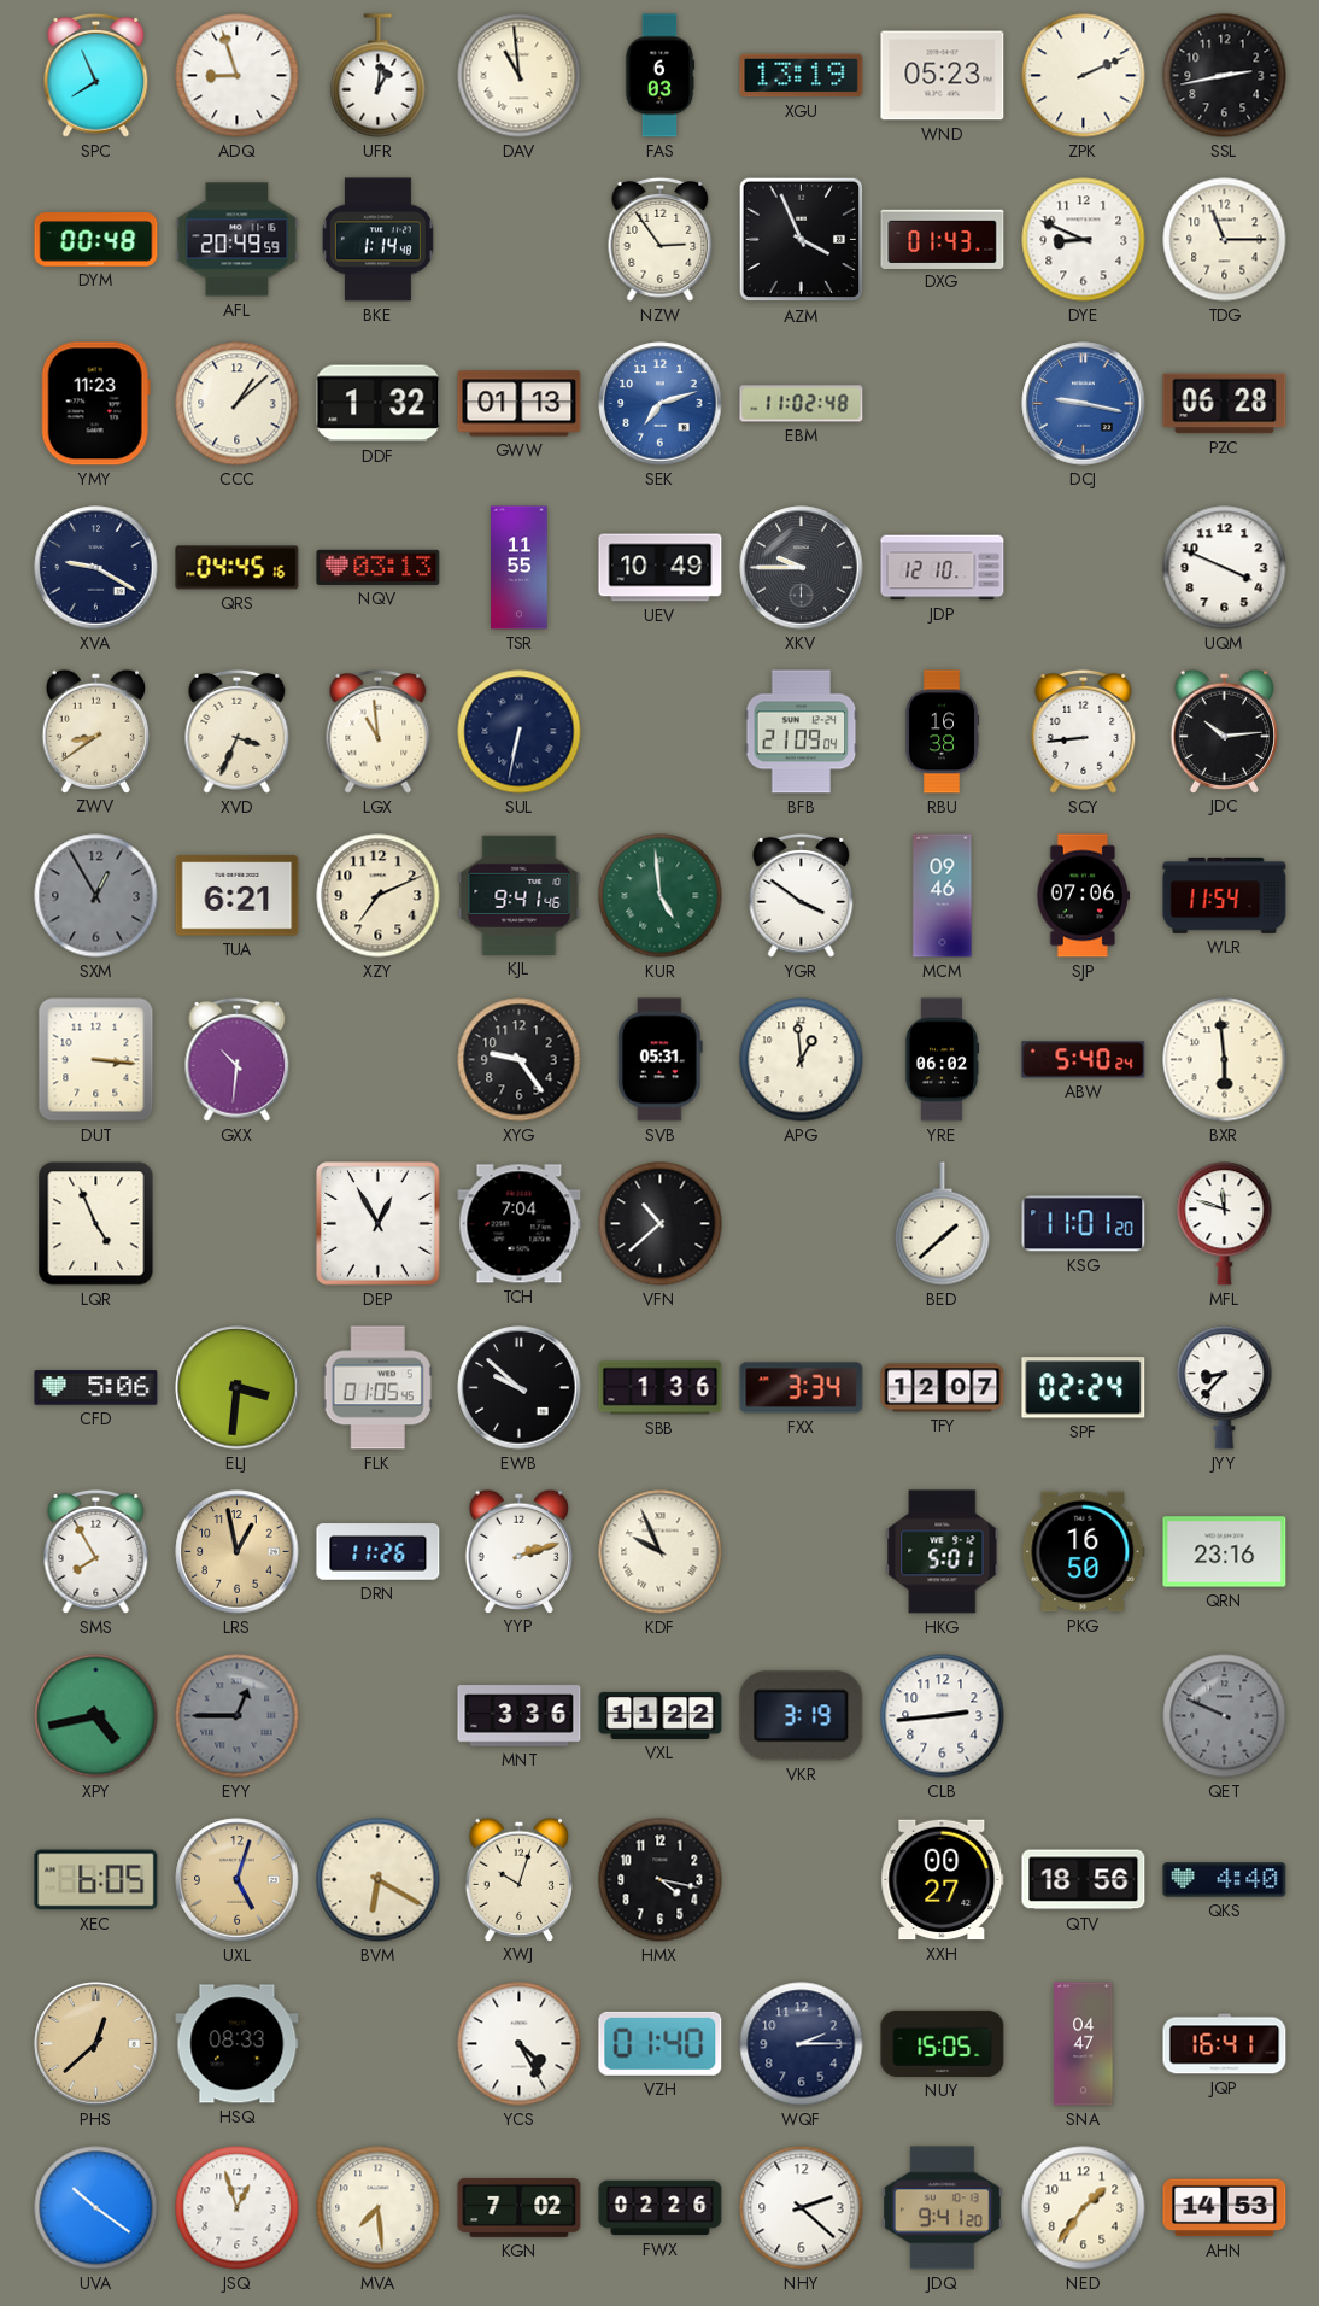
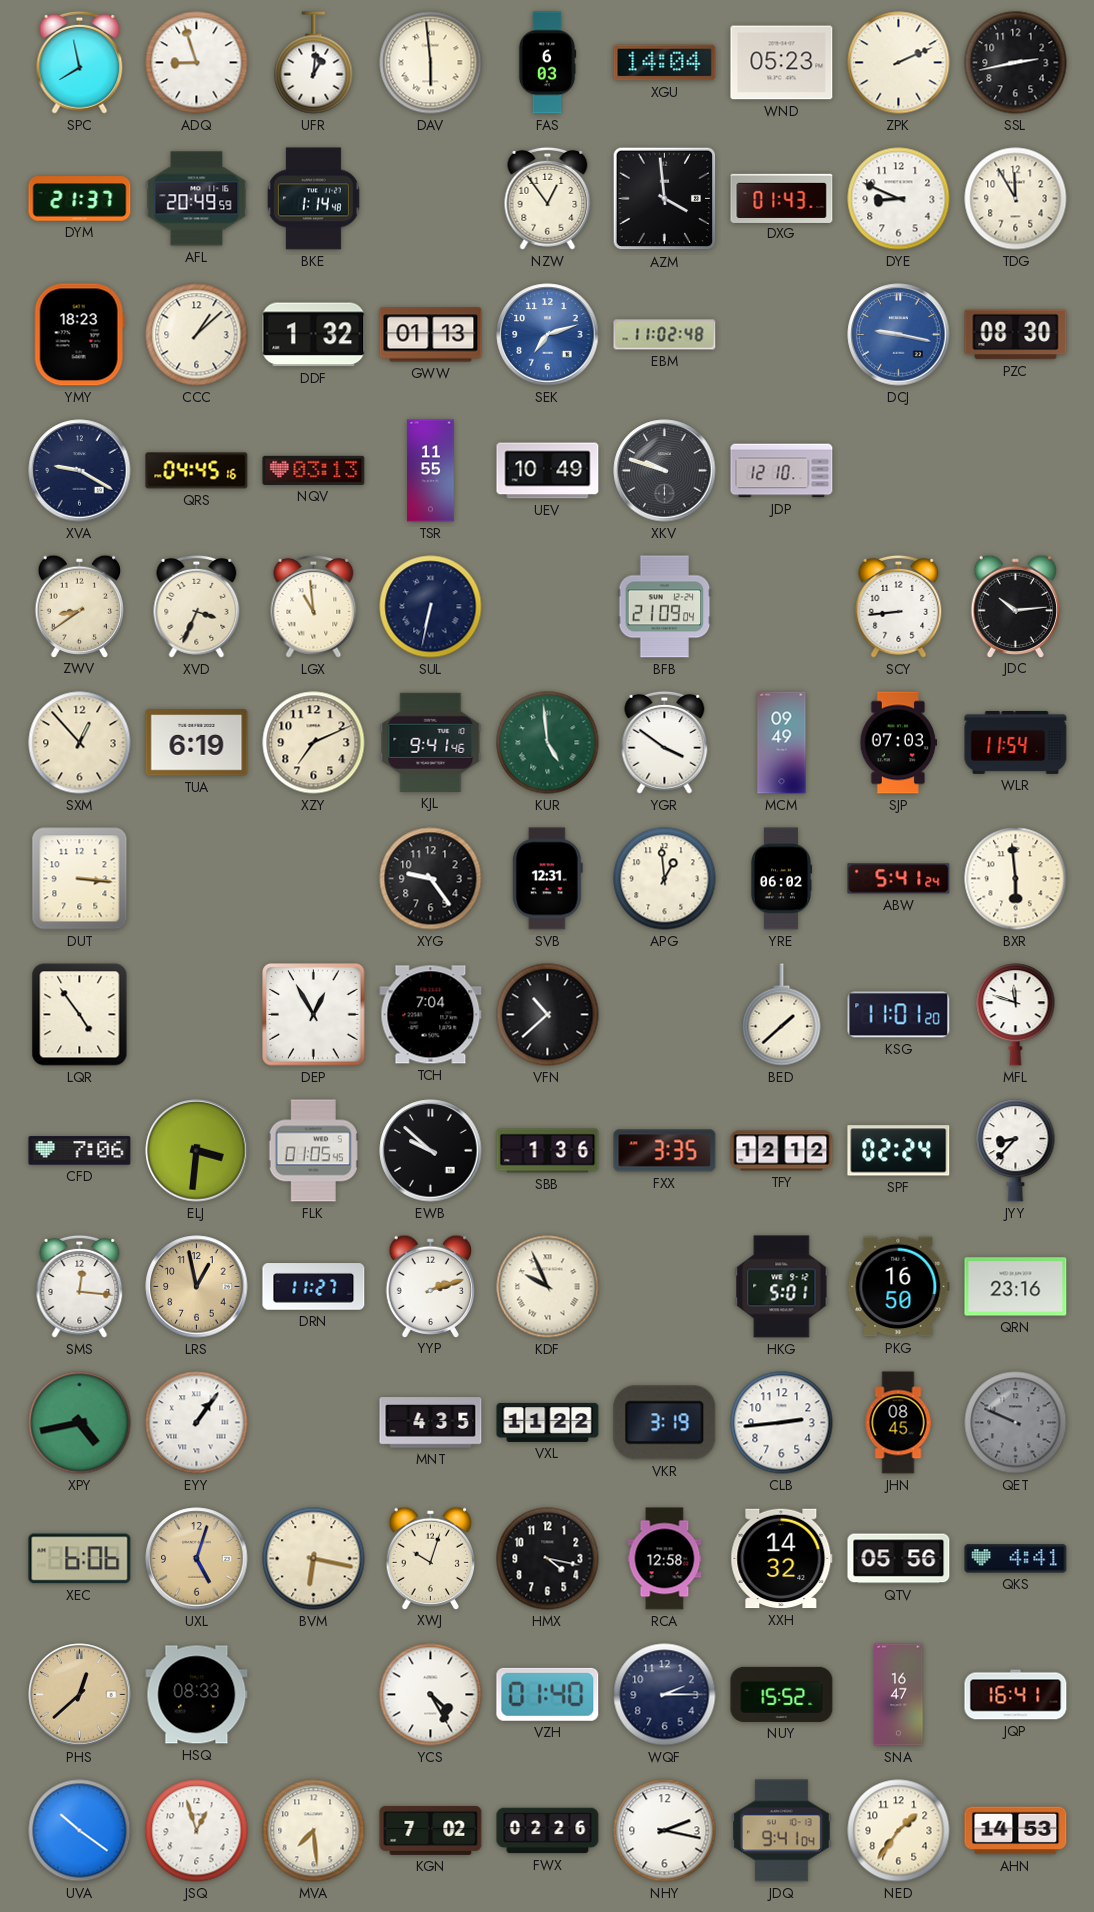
SPC: 7:56 -> 7:58
DAV: 10:59 -> 5:59
XGU: 13:19 -> 14:04
DYM: 00:48 -> 21:37
NZW: 2:54 -> 12:54
AZM: 3:56 -> 3:59
TDG: 11:15 -> 11:55
YMY: 11:23 -> 18:23
PZC: 06:28 -> 08:30
XKV: 9:45 -> 9:48
UQM: 3:49 -> none
RBU: 16:38 -> none
SXM: 12:55 -> 12:53
SXM dial: grey -> cream
TUA: 6:21 -> 6:19
MCM: 09:46 -> 09:49
SJP: 07:06 -> 07:03
GXX: 10:31 -> none
SVB: 05:31 -> 12:31
ABW: 5:40 -> 5:41
LQR: 4:56 -> 4:54
CFD: 5:06 -> 7:06
FXX: 3:34 -> 3:35
TFY: 12:07 -> 12:12
SMS: 7:55 -> 12:16
DRN: 11:26 -> 11:27
EYY: 12:45 -> 1:06
EYY dial: grey -> white
MNT: 3:36 -> 4:35
JHN: none -> 08:45
XEC: 6:05 -> 6:06
BVM: 6:20 -> 6:17
RCA: none -> 12:58
XXH: 00:27 -> 14:32
QTV: 18:56 -> 05:56
QKS: 4:40 -> 4:41
NUY: 15:05 -> 15:52
SNA: 04:47 -> 16:47
NHY: 2:22 -> 2:17
JDQ: 9:41:20 -> 9:41:04
